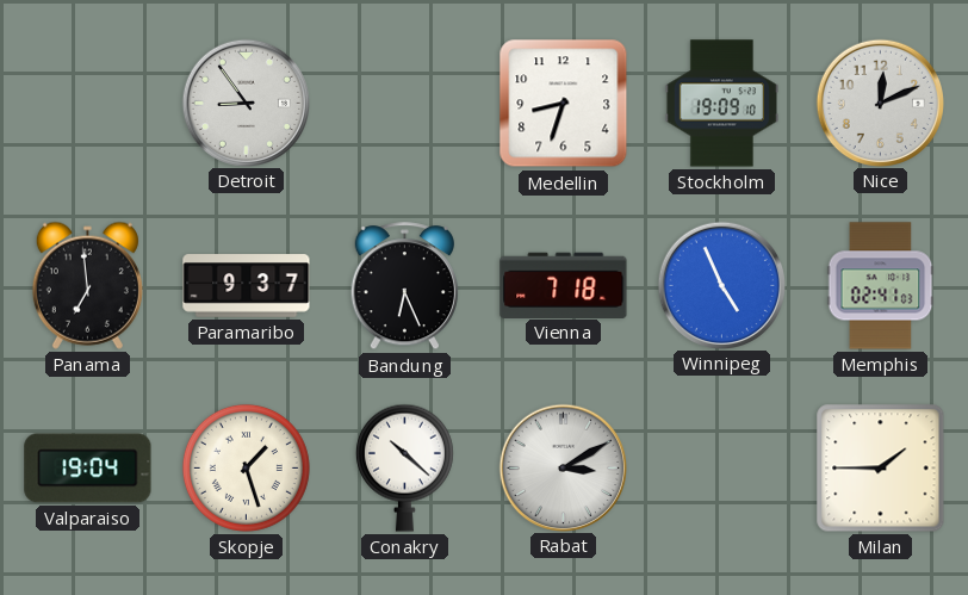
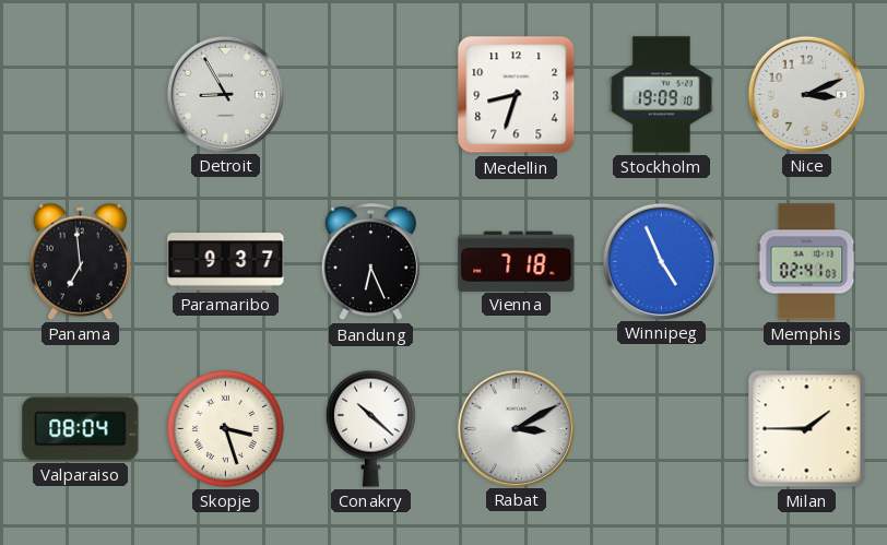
Detroit: 8:54 -> 8:55
Nice: 12:11 -> 3:11
Valparaiso: 19:04 -> 08:04
Skopje: 1:27 -> 3:27
